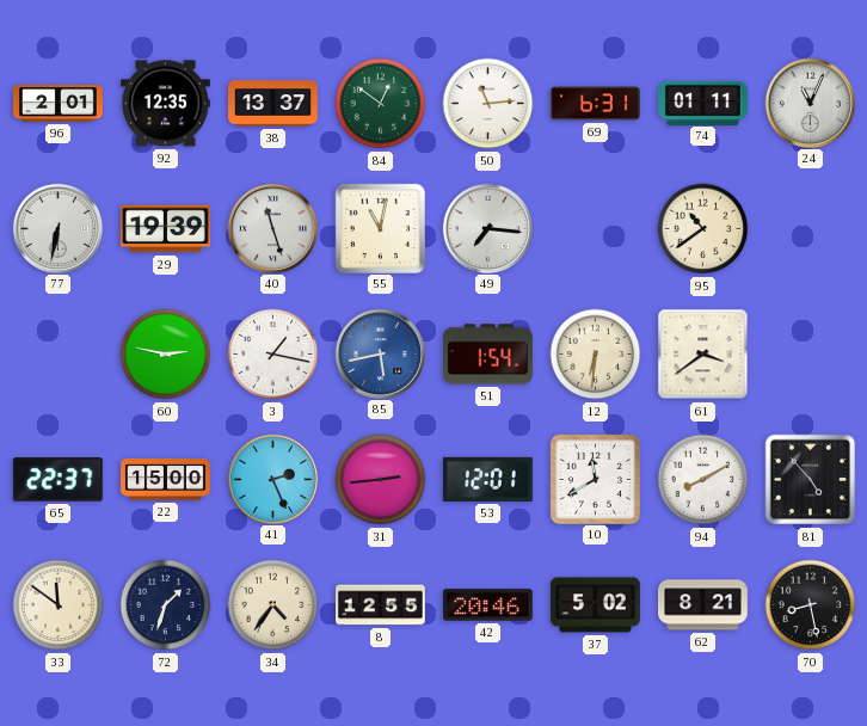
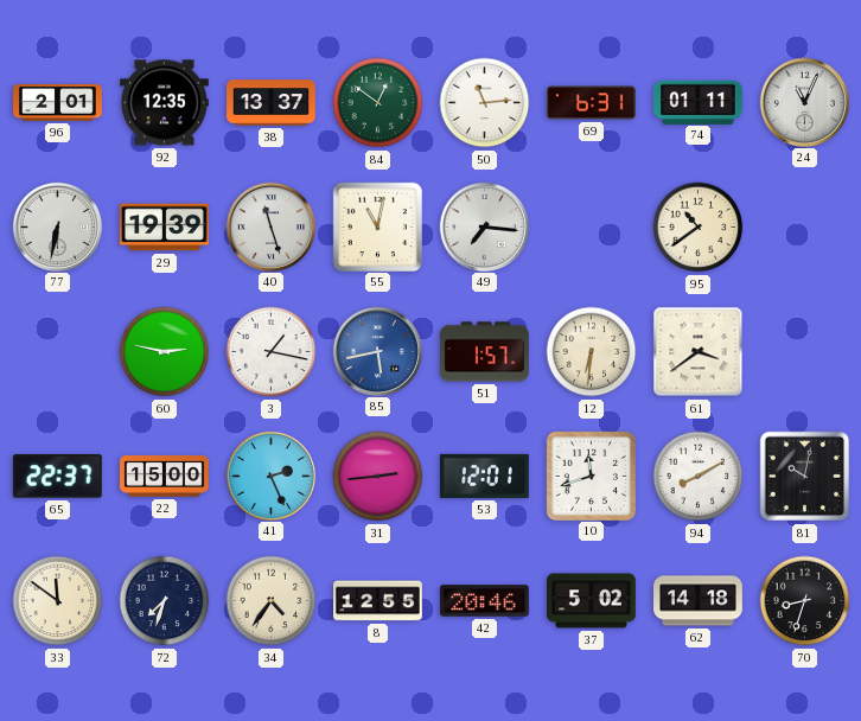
51: 1:54 -> 1:57
10: 11:40 -> 11:42
81: 4:53 -> 10:02
72: 1:33 -> 7:33
62: 8:21 -> 14:18
70: 8:28 -> 8:33
